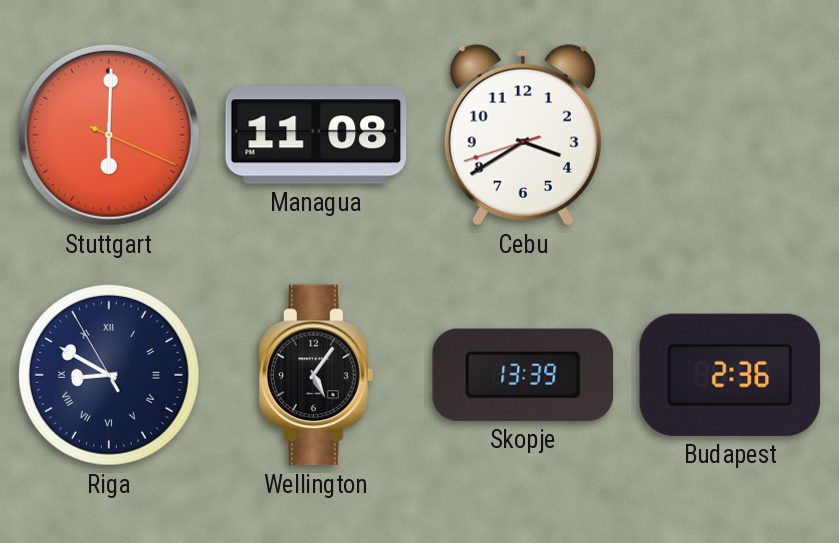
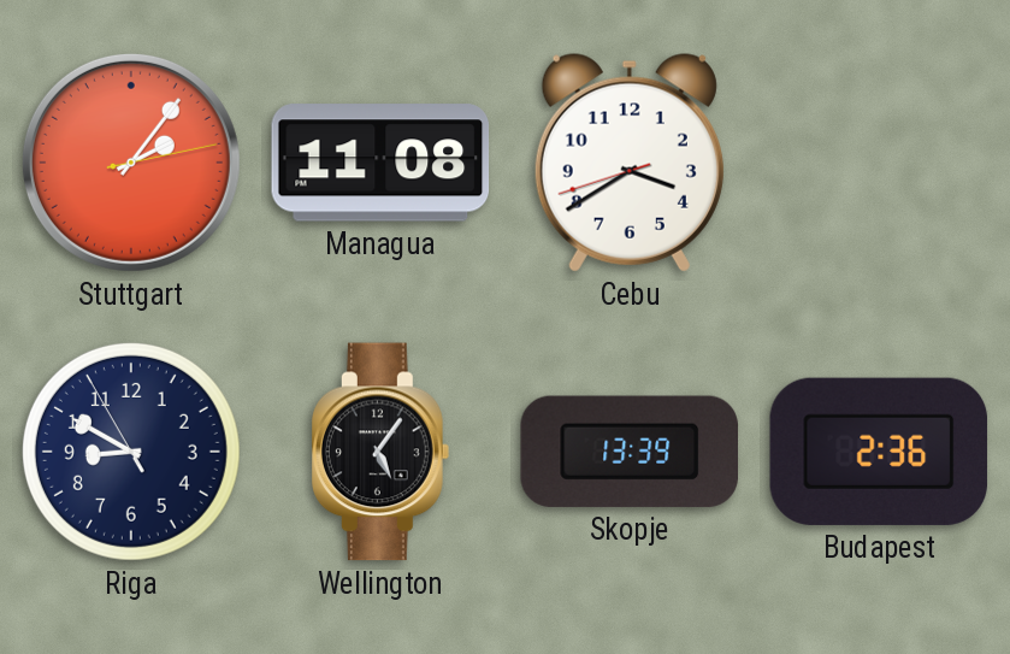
Stuttgart: 6:00 -> 2:06
Riga numerals: Roman -> Arabic
